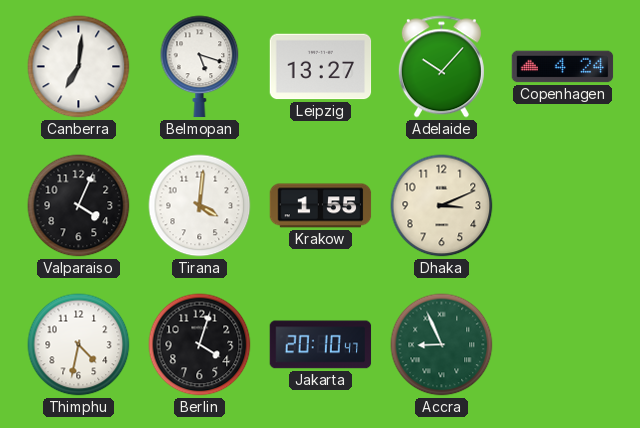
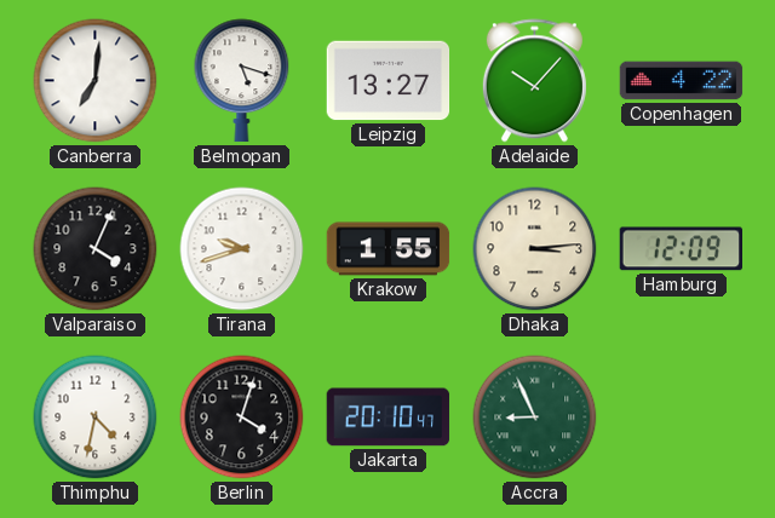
Copenhagen: 4:24 -> 4:22
Tirana: 4:01 -> 9:42
Dhaka: 3:11 -> 3:14
Hamburg: none -> 12:09
